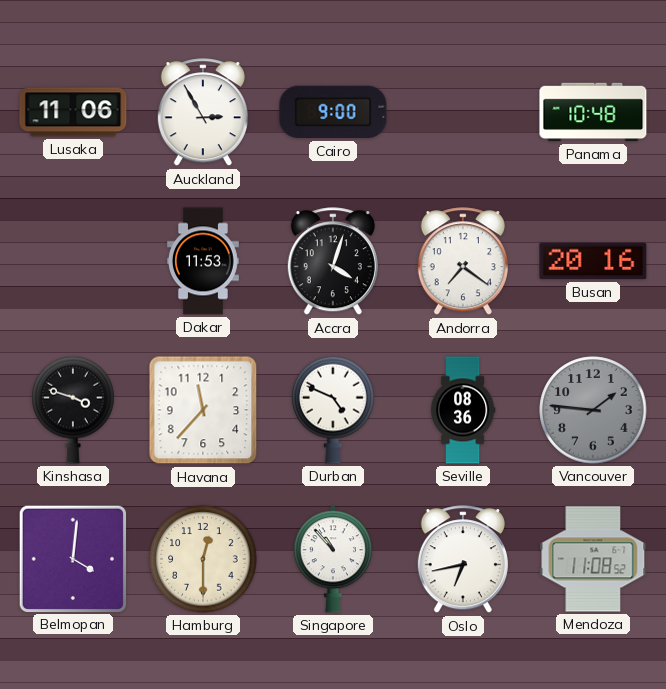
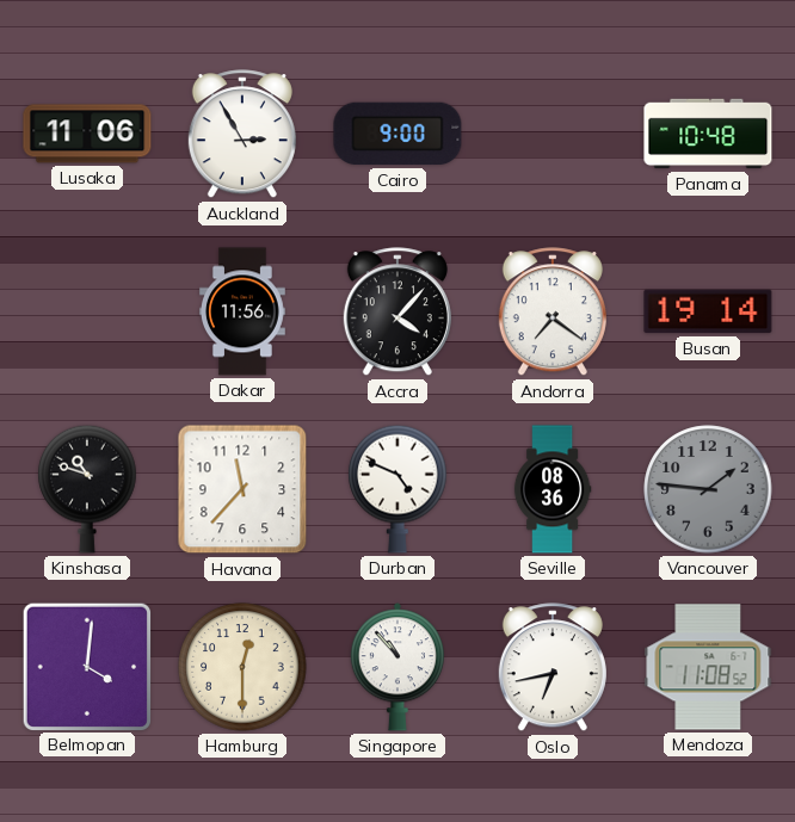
Dakar: 11:53 -> 11:56
Accra: 4:03 -> 4:07
Busan: 20:16 -> 19:14
Kinshasa: 3:48 -> 10:48
